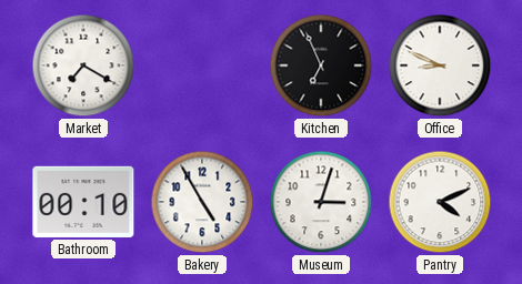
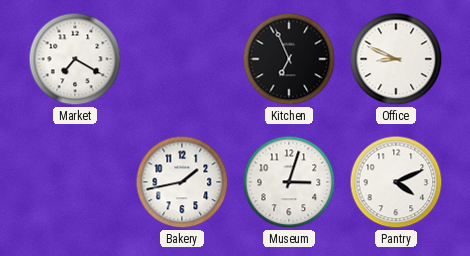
Bathroom: 00:10 -> none
Bakery: 4:55 -> 1:43
